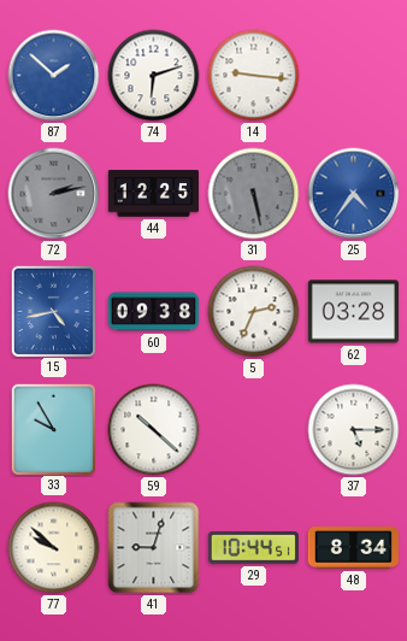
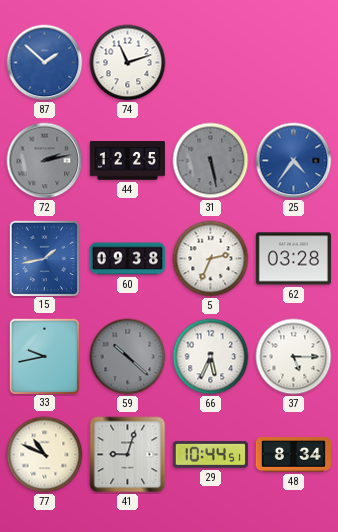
74: 6:12 -> 11:12
14: 9:16 -> none
15: 4:43 -> 1:43
33: 9:55 -> 9:43
59 dial: white -> grey
66: none -> 5:34
77: 9:52 -> 10:49
